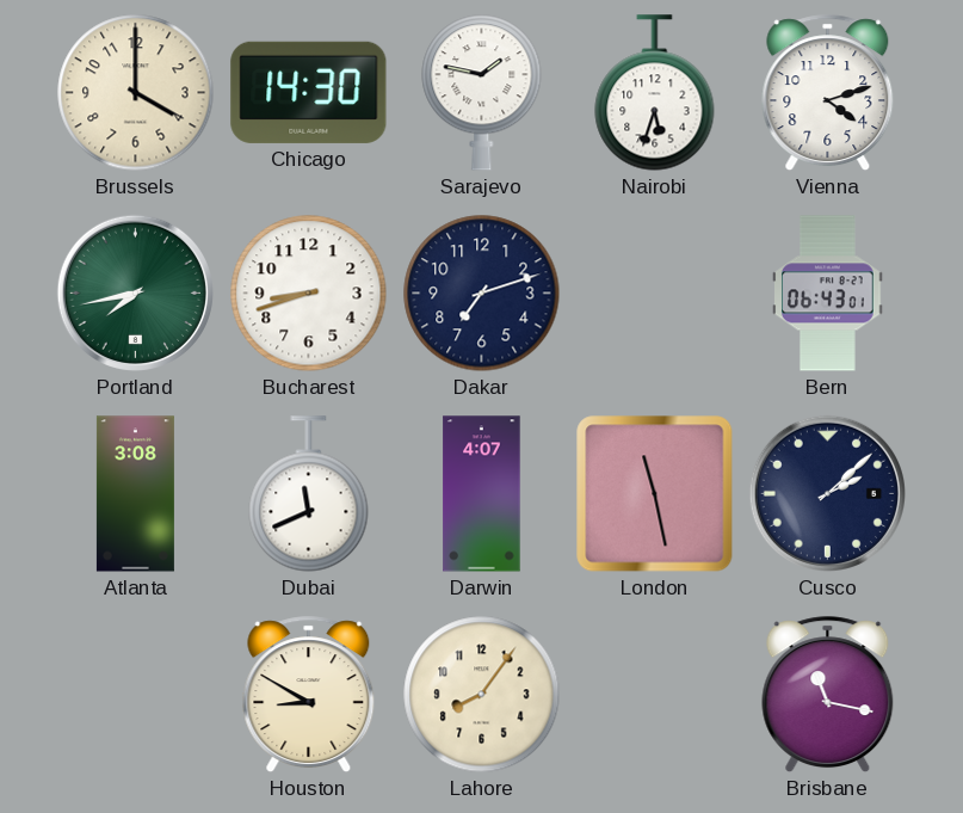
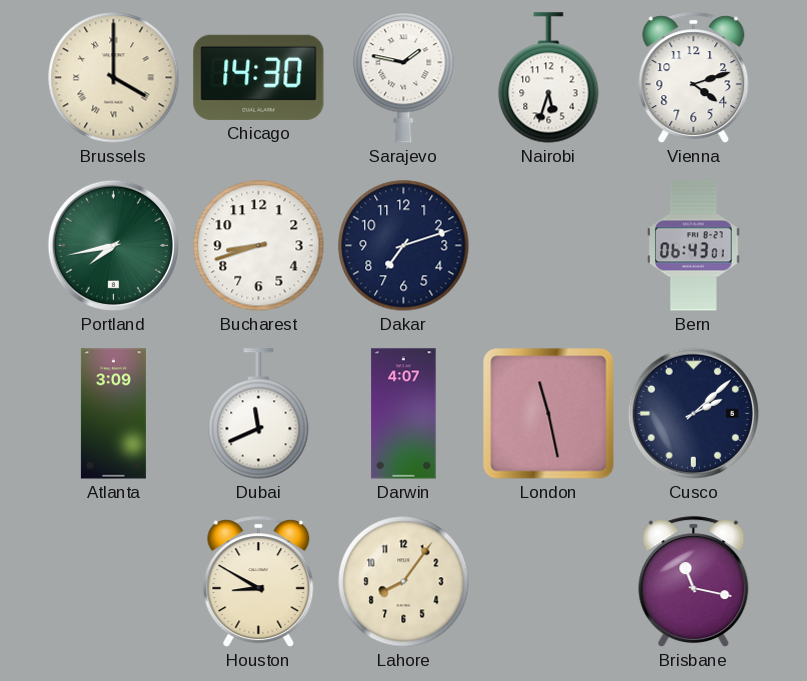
Brussels numerals: Arabic -> Roman
Atlanta: 3:08 -> 3:09
